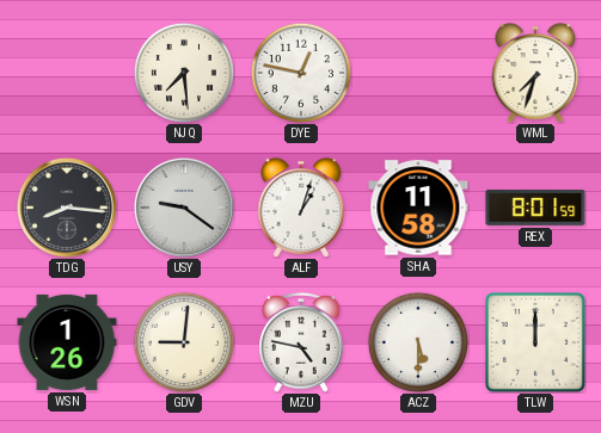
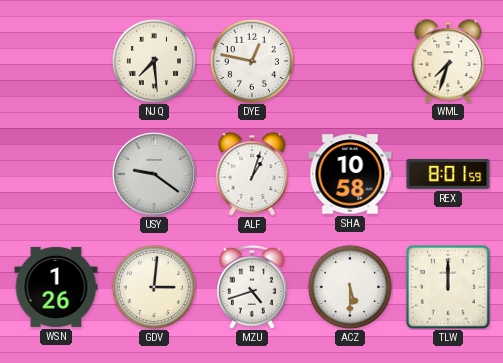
TDG: 8:16 -> none
SHA: 11:58 -> 10:58
GDV: 9:01 -> 3:01
MZU: 4:47 -> 4:42
